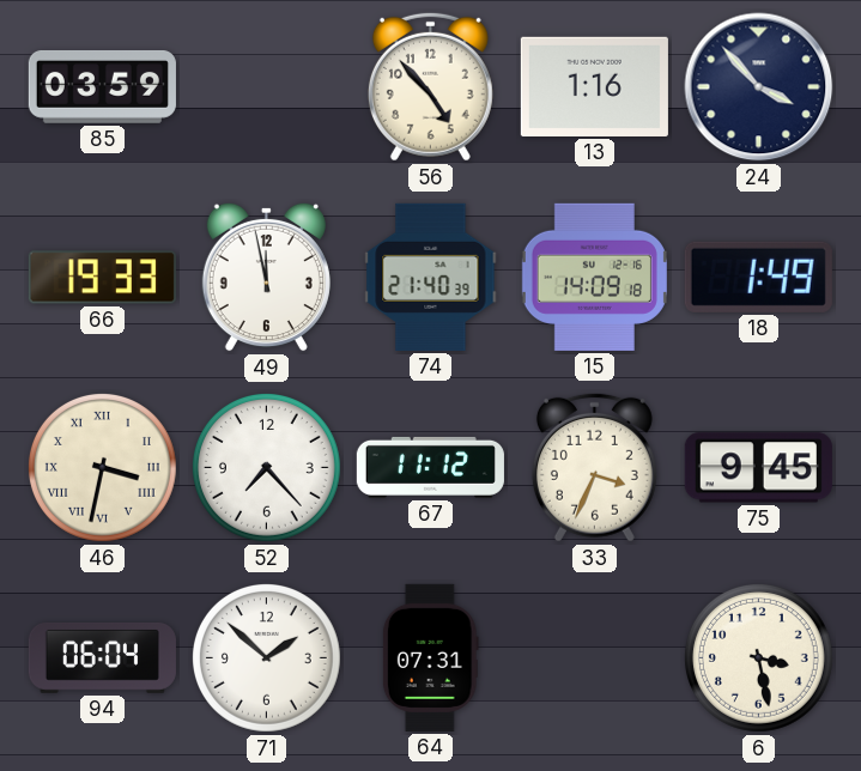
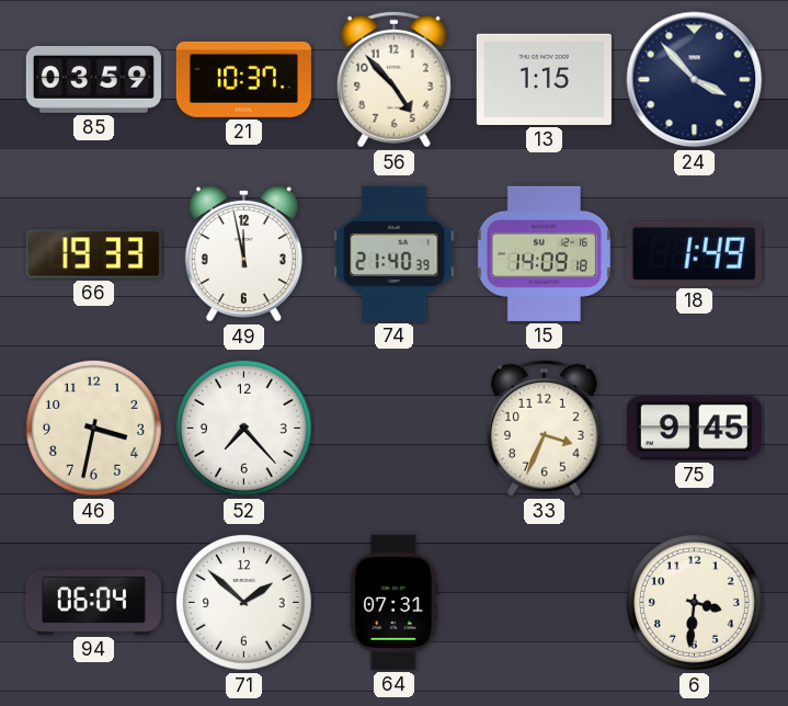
21: none -> 10:37
13: 1:16 -> 1:15
46 numerals: Roman -> Arabic
67: 11:12 -> none
6: 3:28 -> 3:31
